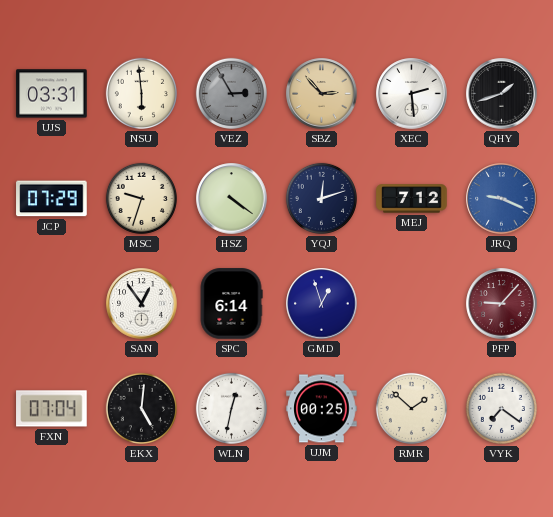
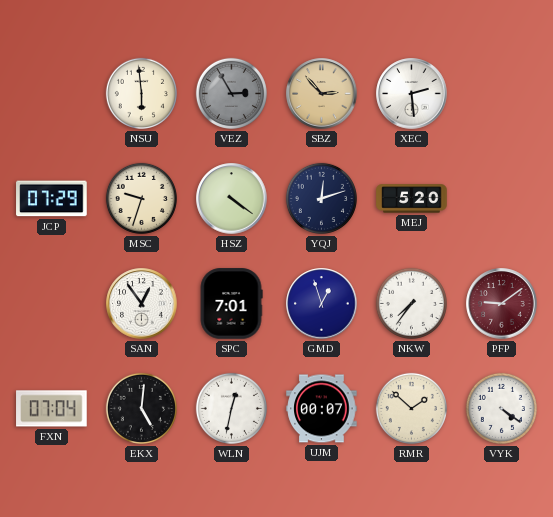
UJS: 03:31 -> none
QHY: 1:42 -> none
MEJ: 7:12 -> 5:20
JRQ: 9:19 -> none
SPC: 6:14 -> 7:01
NKW: none -> 7:36
PFP: 9:07 -> 9:09
UJM: 00:25 -> 00:07
VYK: 7:21 -> 4:21
